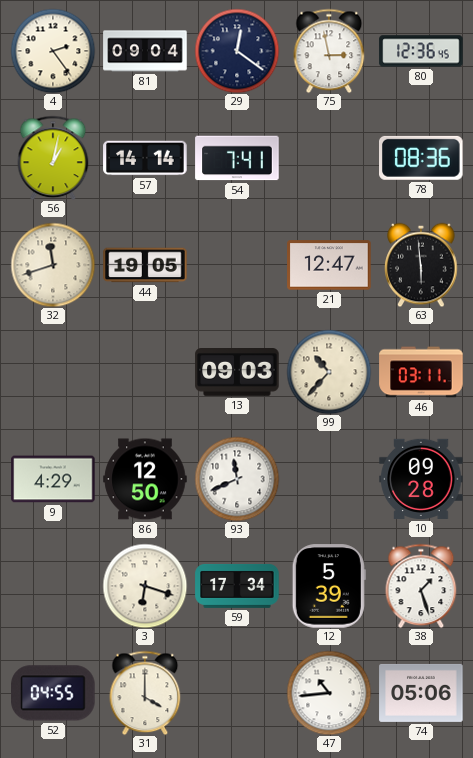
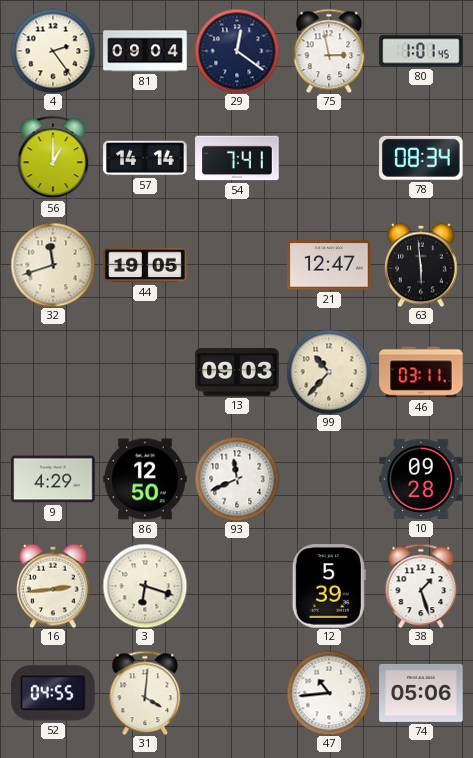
80: 12:36 -> 1:01
56: 1:02 -> 1:00
78: 08:36 -> 08:34
16: none -> 2:44
59: 17:34 -> none
31: 4:00 -> 4:01
